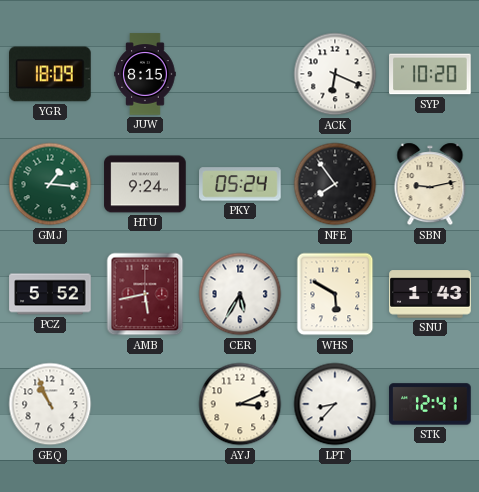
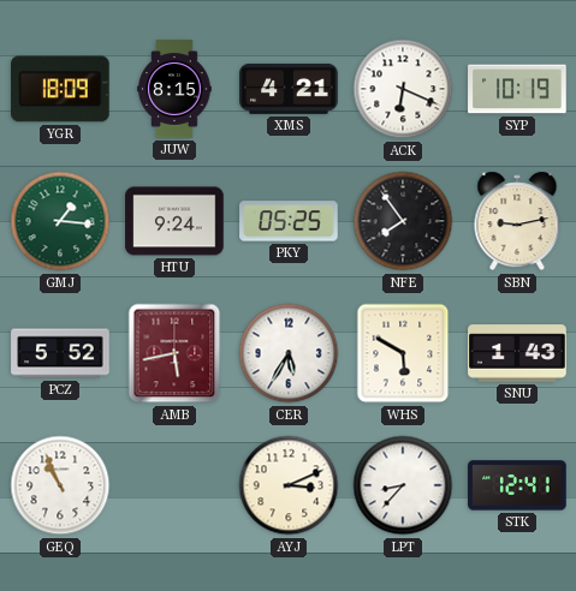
XMS: none -> 4:21
SYP: 10:20 -> 10:19
PKY: 05:24 -> 05:25
